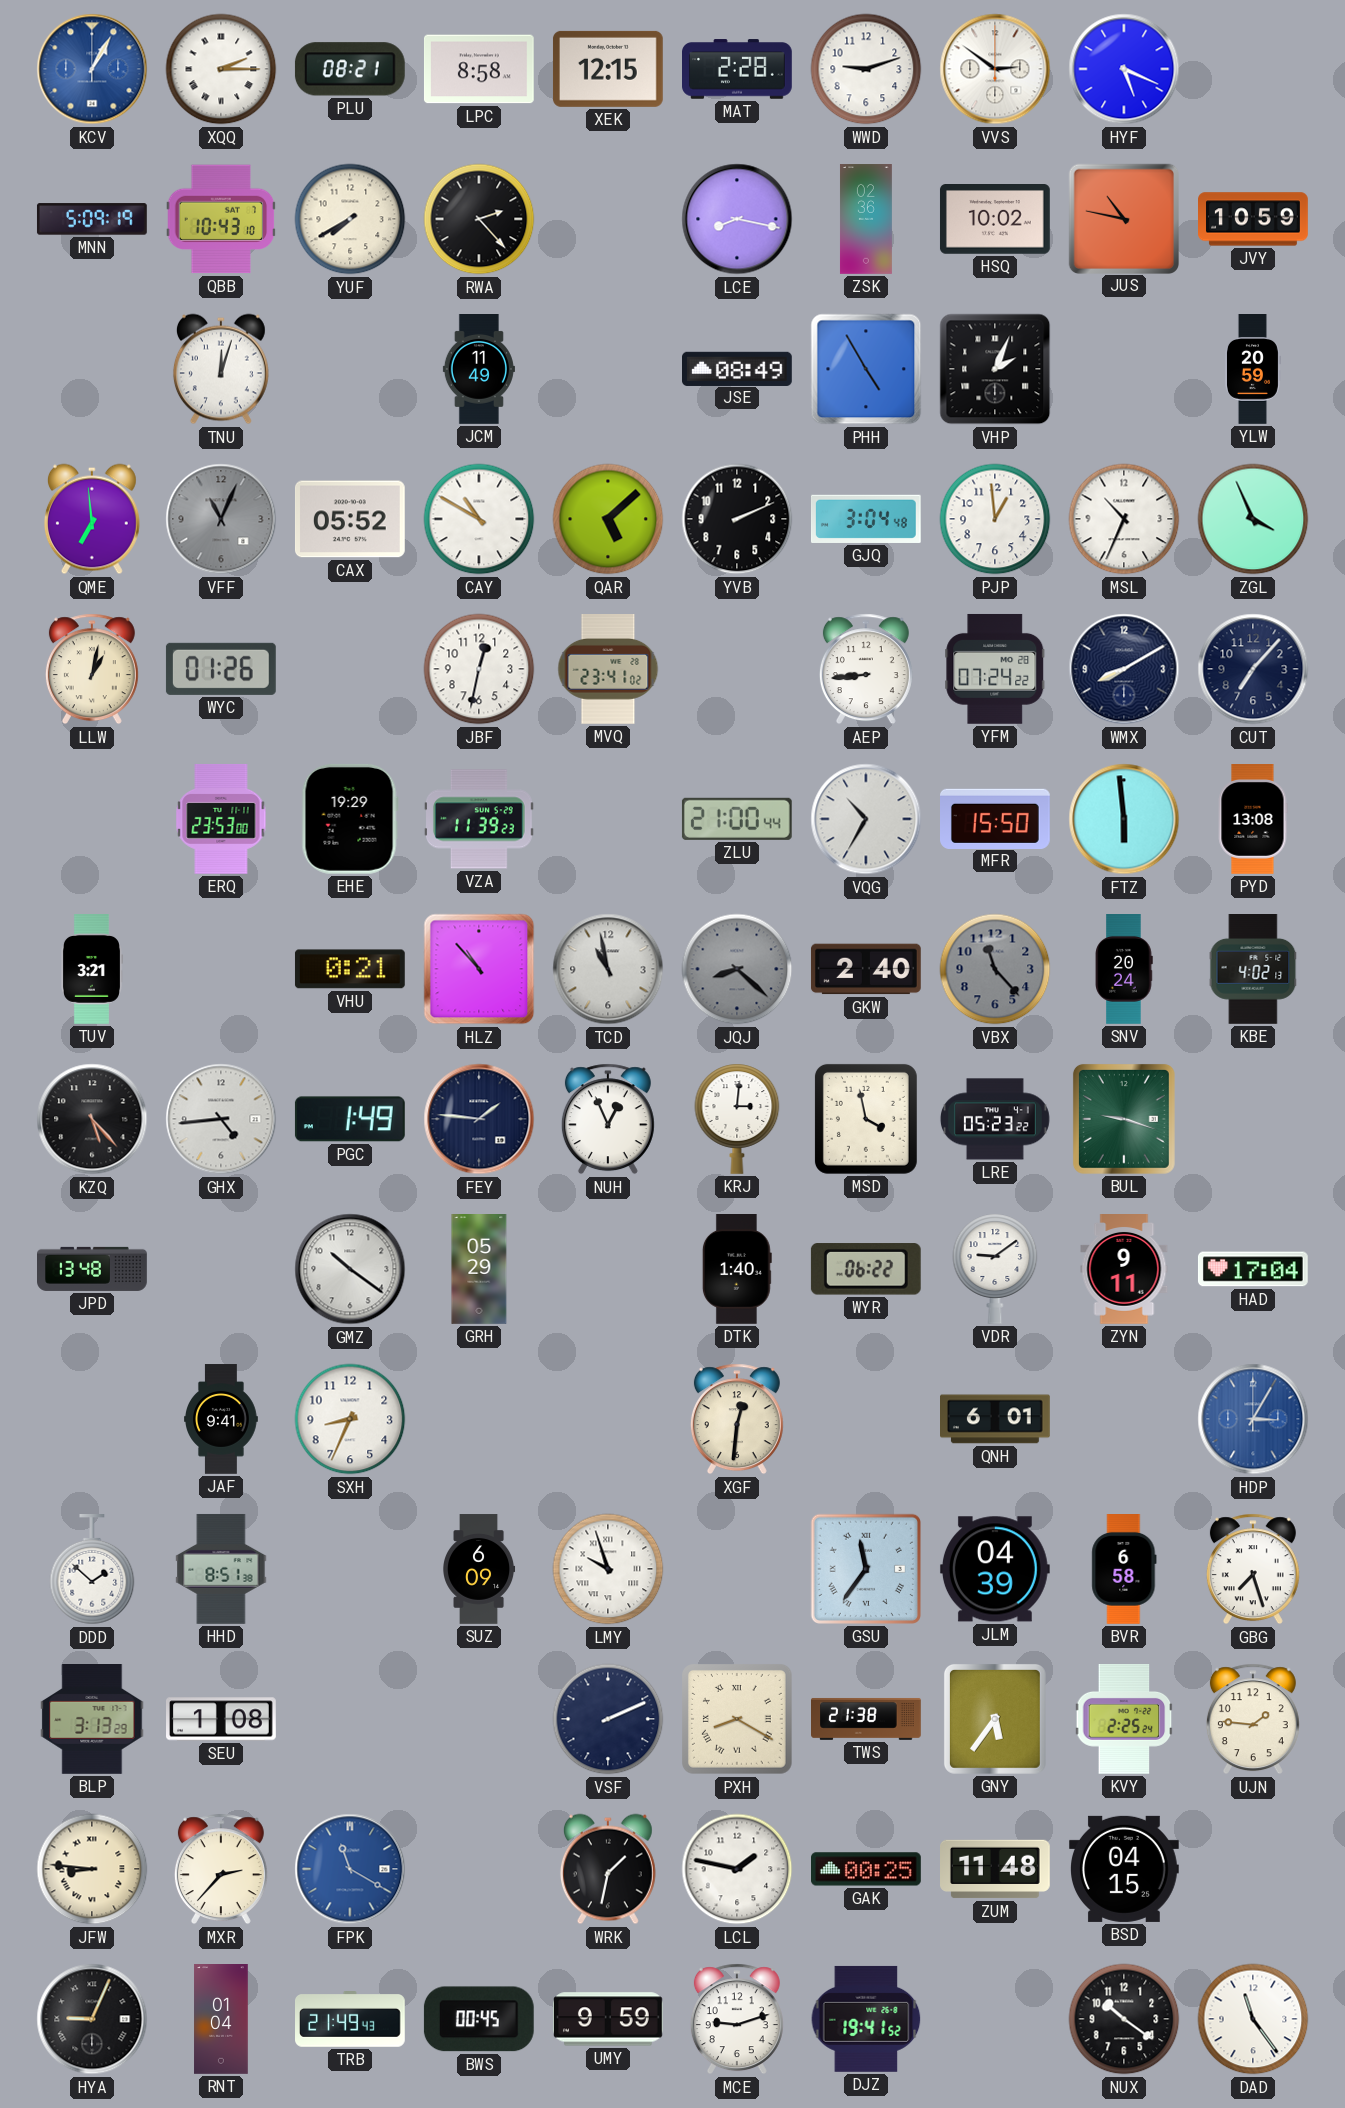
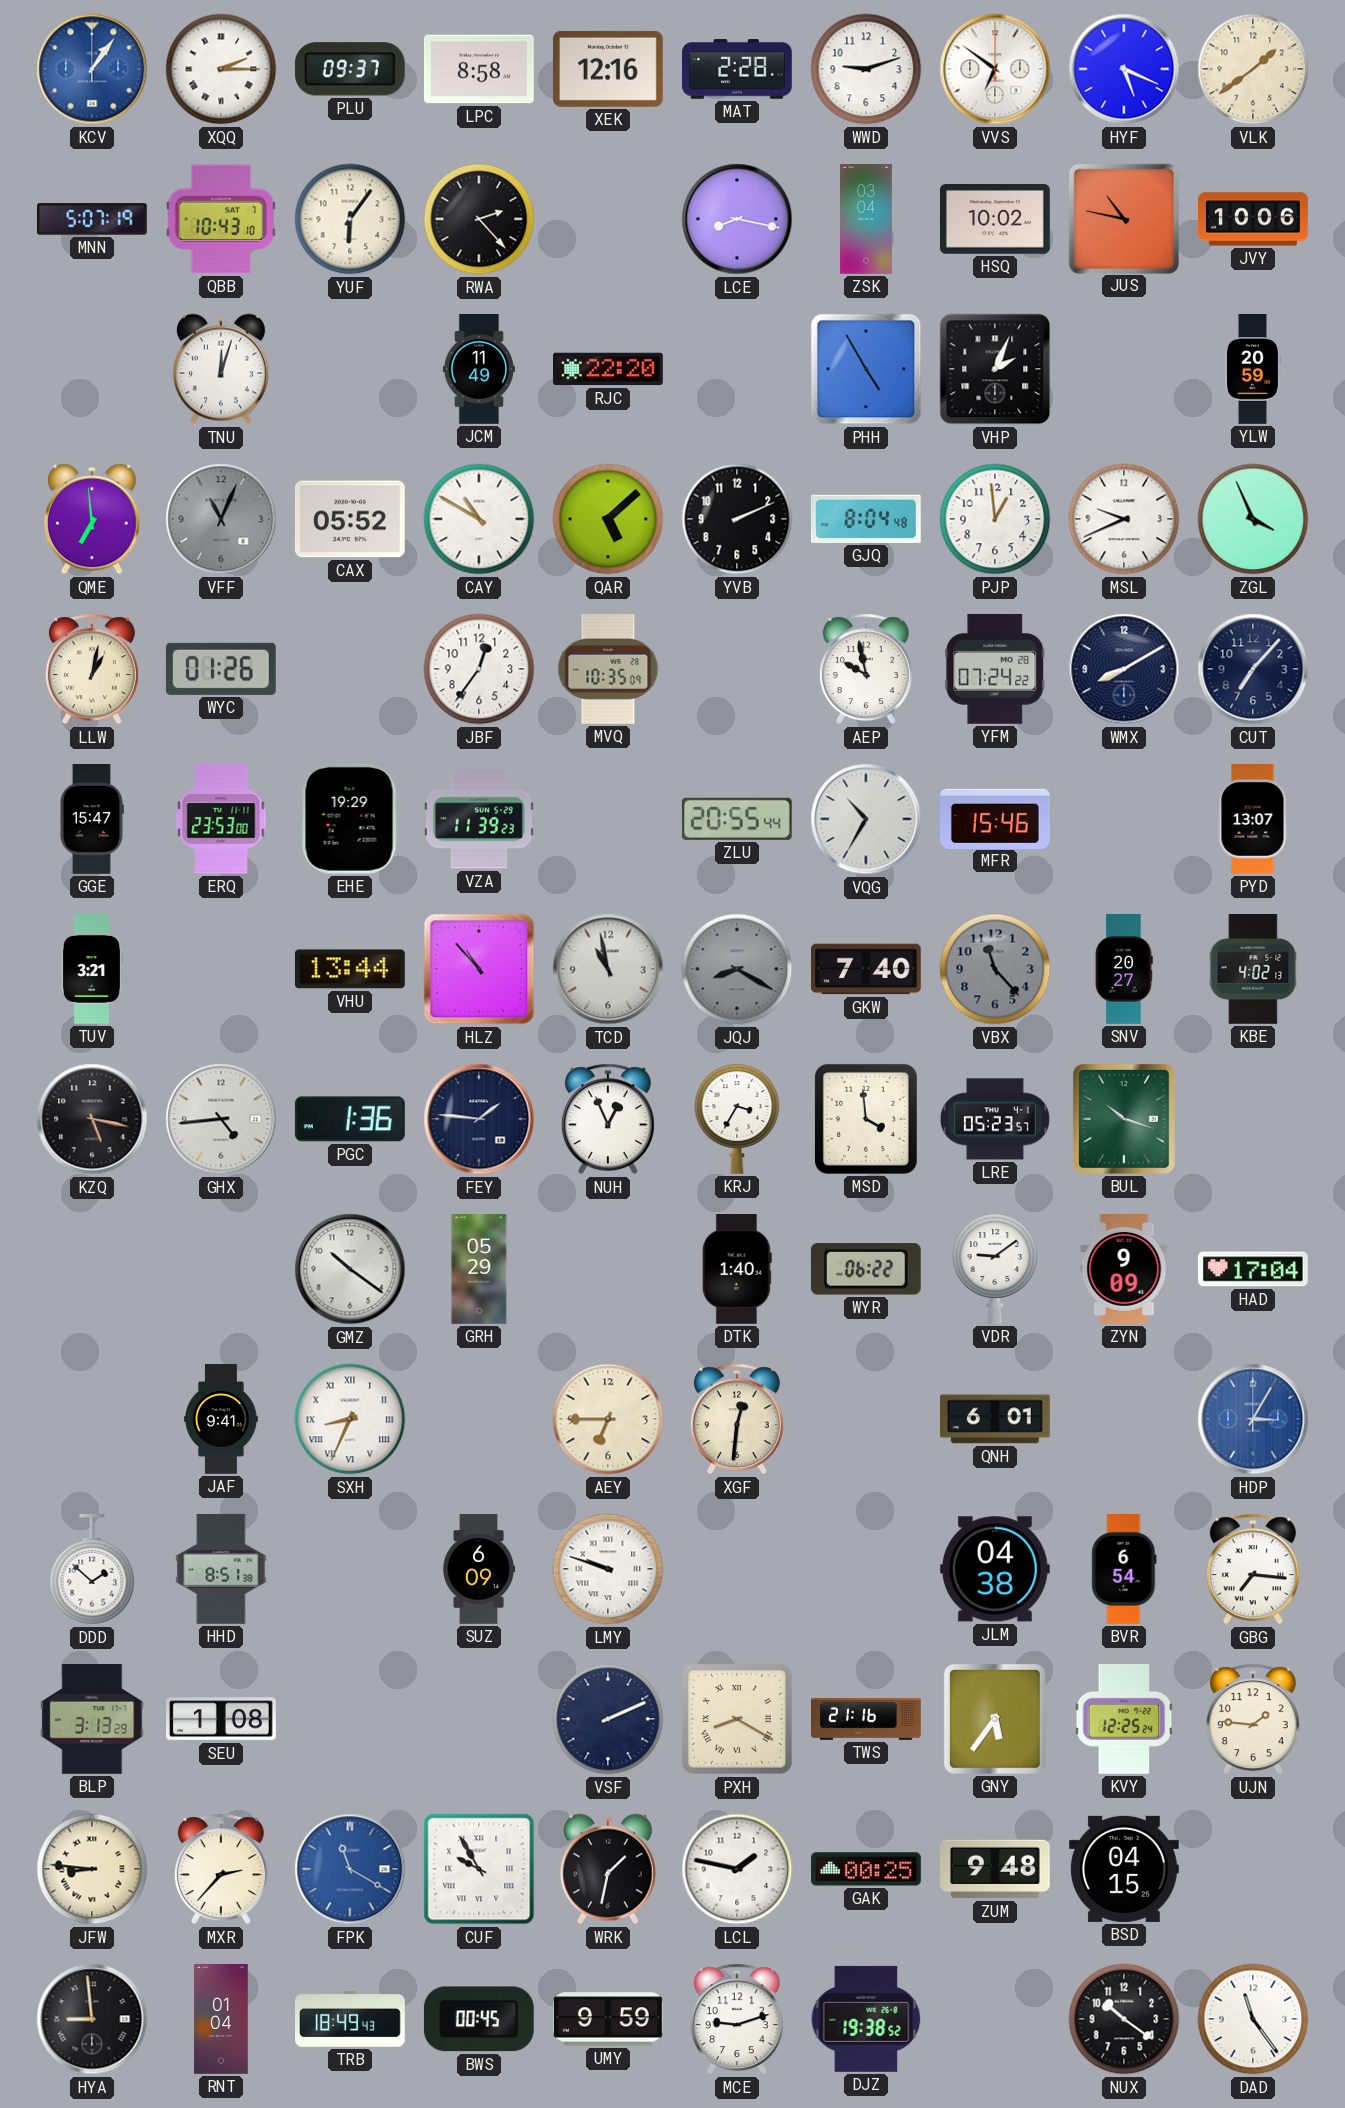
KCV: 1:05 -> 1:06
PLU: 08:21 -> 09:37
XEK: 12:15 -> 12:16
VVS: 2:51 -> 6:51
VLK: none -> 1:39
MNN: 5:09 -> 5:07
YUF: 7:40 -> 6:06
ZSK: 02:36 -> 03:04
JVY: 10:59 -> 10:06
RJC: none -> 22:20
JSE: 08:49 -> none
GJQ: 3:04 -> 8:04
MSL: 10:34 -> 9:41
JBF: 12:32 -> 12:36
MVQ: 23:41 -> 10:35
AEP: 8:44 -> 9:58
GGE: none -> 15:47
ZLU: 21:00 -> 20:55
MFR: 15:50 -> 15:46
FTZ: 5:59 -> none
PYD: 13:08 -> 13:07
VHU: 0:21 -> 13:44
JQJ: 8:22 -> 8:20
GKW: 2:40 -> 7:40
SNV: 20:24 -> 20:27
KZQ: 5:23 -> 5:17
PGC: 1:49 -> 1:36
KRJ: 3:01 -> 3:35
MSD: 3:58 -> 3:59
LRE: 05:23:22 -> 05:23:57
BUL: 9:18 -> 10:18
JPD: 13:48 -> none
ZYN: 9:11 -> 9:09
SXH numerals: Arabic -> Roman
AEY: none -> 6:45
LMY: 9:57 -> 9:48
GSU: 11:36 -> none
JLM: 04:39 -> 04:38
BVR: 6:58 -> 6:54
GBG: 7:27 -> 7:16
TWS: 21:38 -> 21:16
KVY: 2:25 -> 12:25
CUF: none -> 9:55
ZUM: 11:48 -> 9:48
HYA: 9:04 -> 8:59
TRB: 21:49 -> 18:49
DJZ: 19:41 -> 19:38
